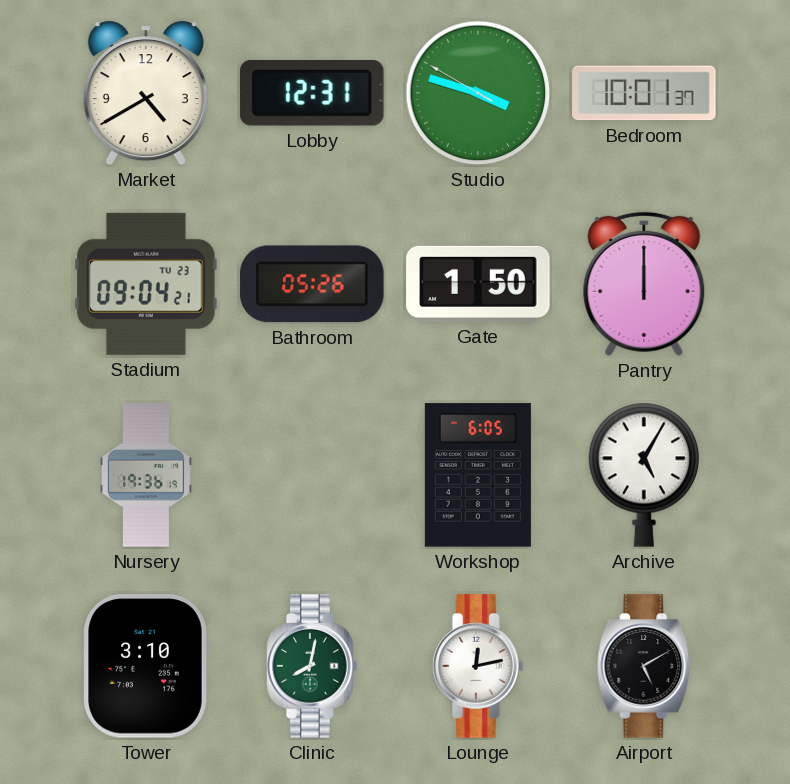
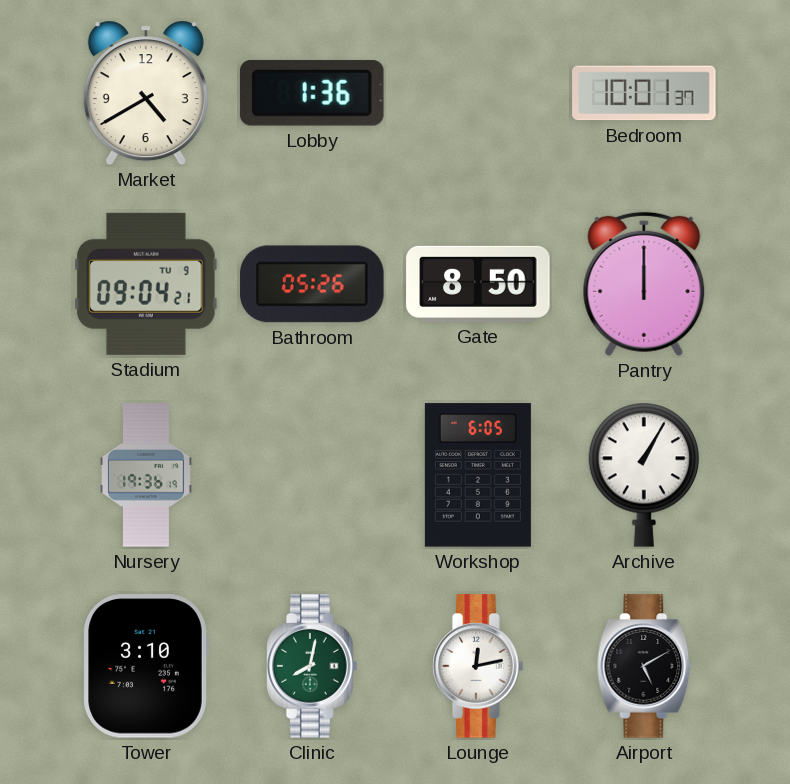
Lobby: 12:31 -> 1:36
Studio: 3:47 -> none
Stadium date: TU 23 -> TU 9
Gate: 1:50 -> 8:50
Archive: 5:05 -> 1:05
